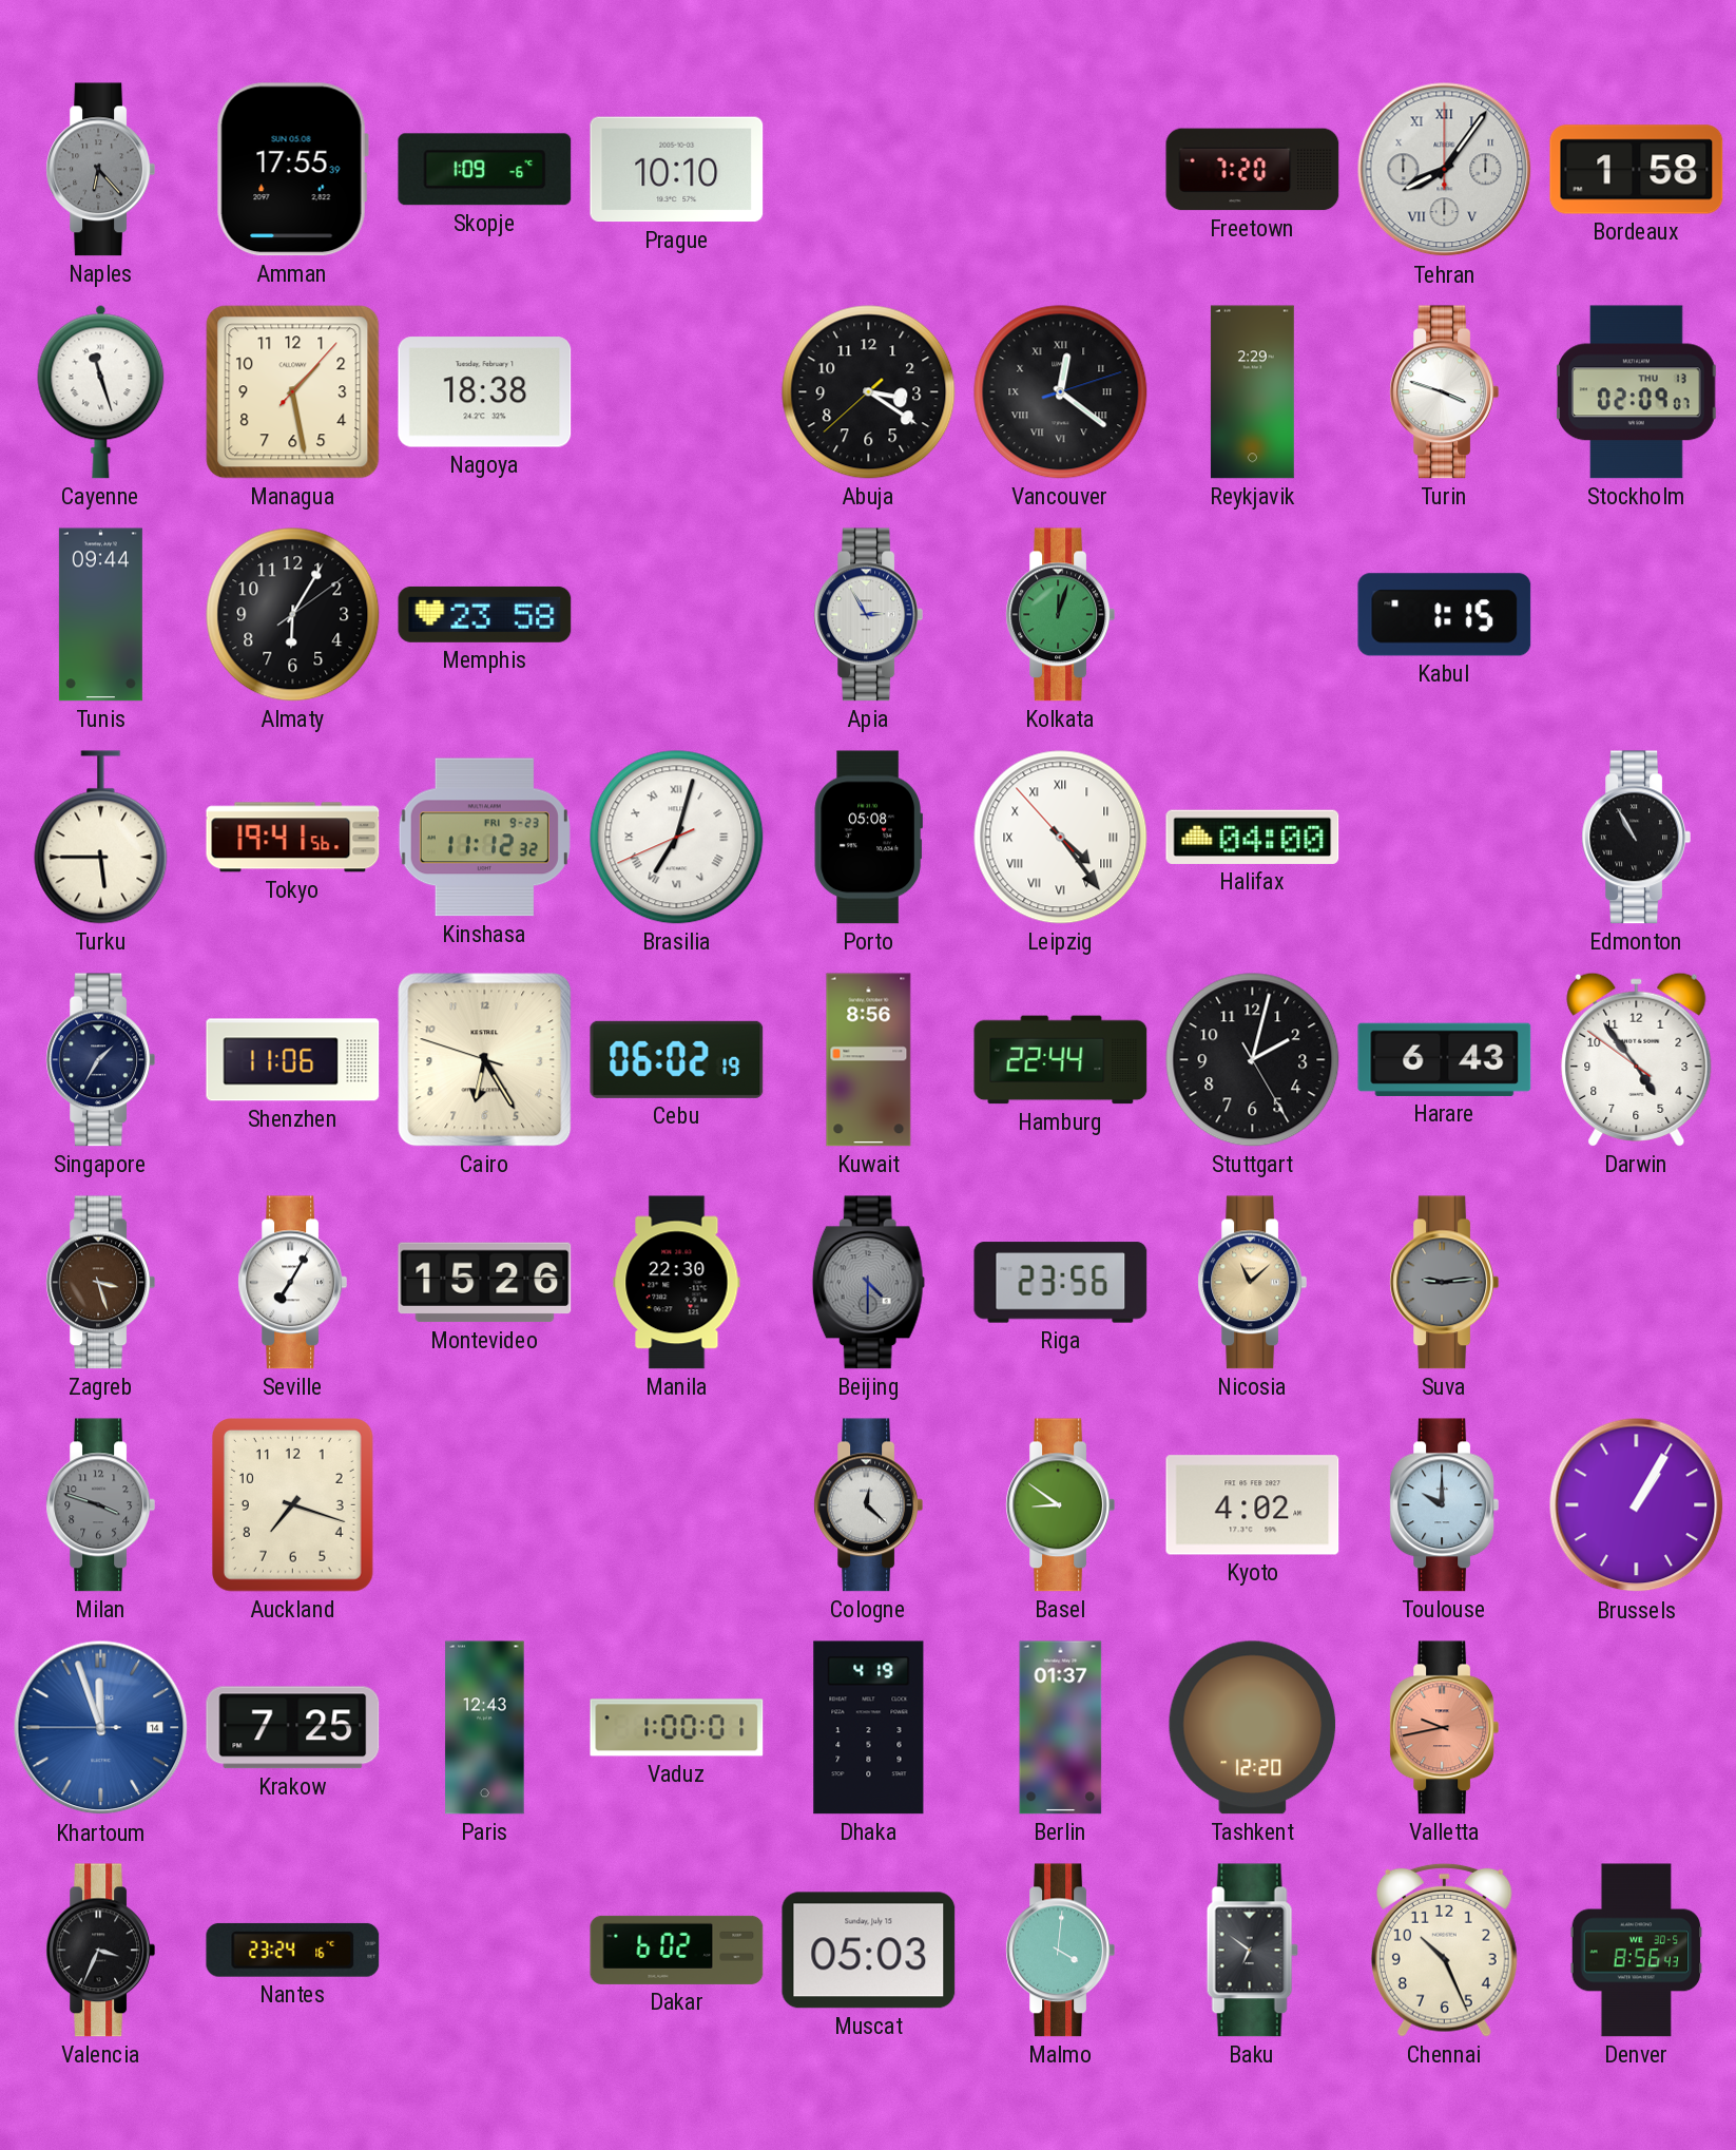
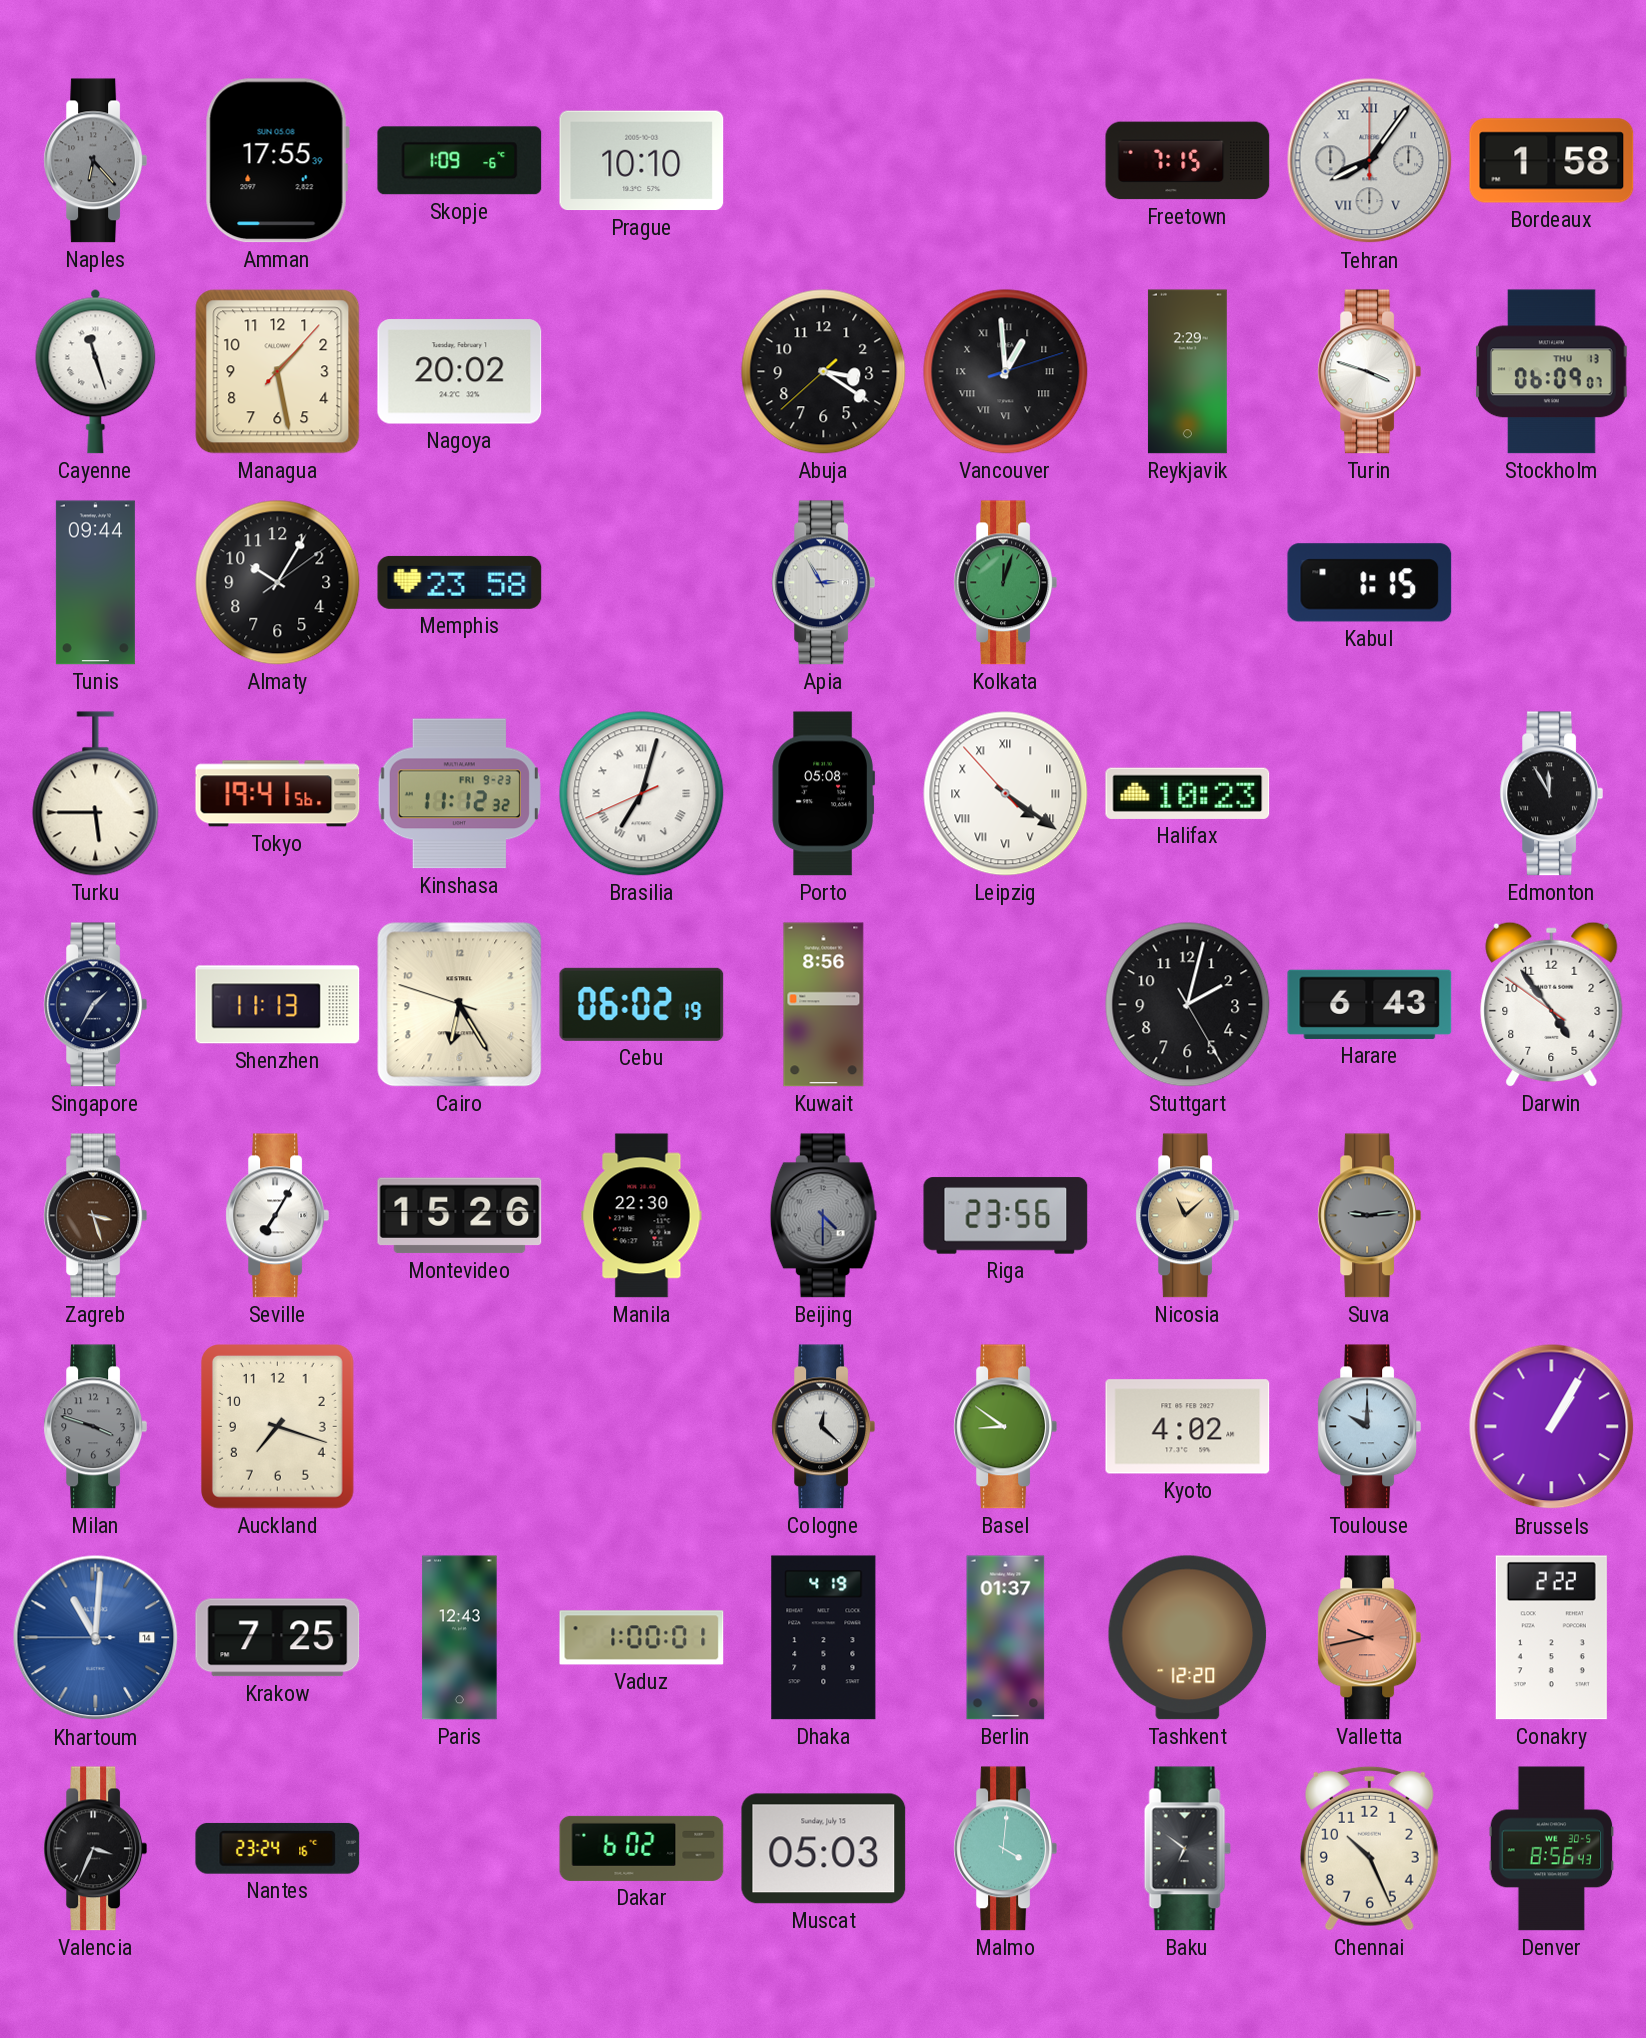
Freetown: 7:20 -> 7:15
Nagoya: 18:38 -> 20:02
Vancouver: 12:21 -> 12:59
Stockholm: 02:09 -> 06:09
Almaty: 6:05 -> 10:05
Leipzig: 4:23 -> 4:20
Halifax: 04:00 -> 10:23
Edmonton: 10:55 -> 11:55
Shenzhen: 11:06 -> 11:13
Hamburg: 22:44 -> none
Khartoum: 11:56 -> 11:00
Conakry: none -> 2:22
